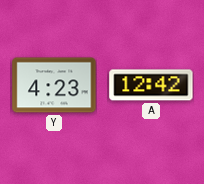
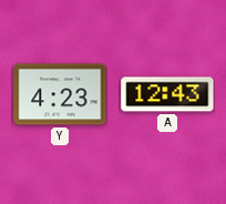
A: 12:42 -> 12:43
